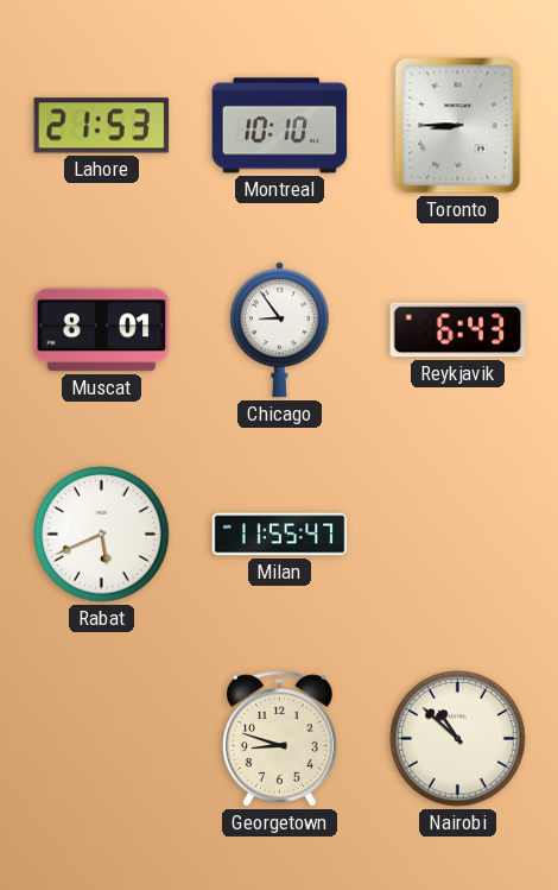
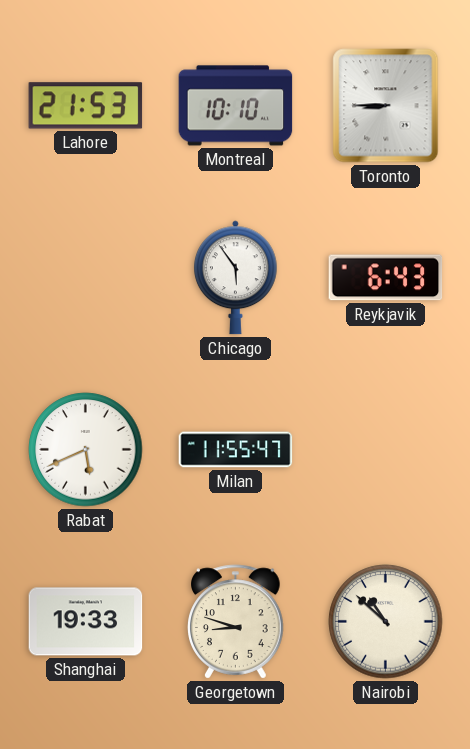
Muscat: 8:01 -> none
Chicago: 8:54 -> 5:54
Shanghai: none -> 19:33
